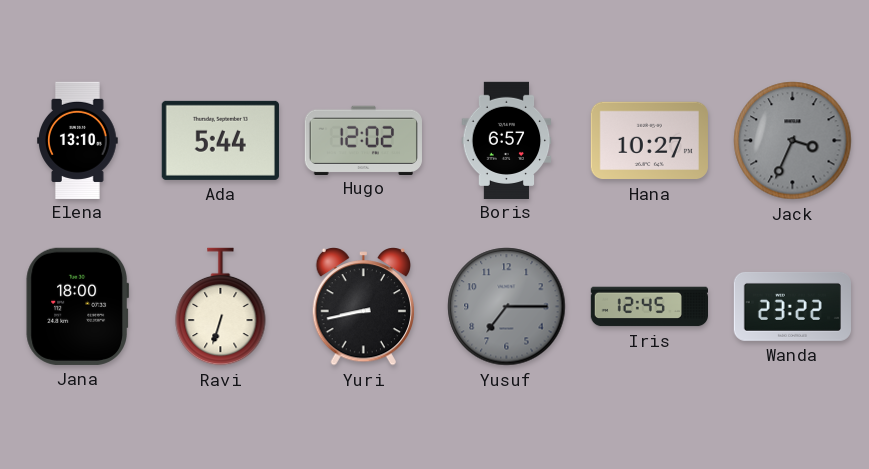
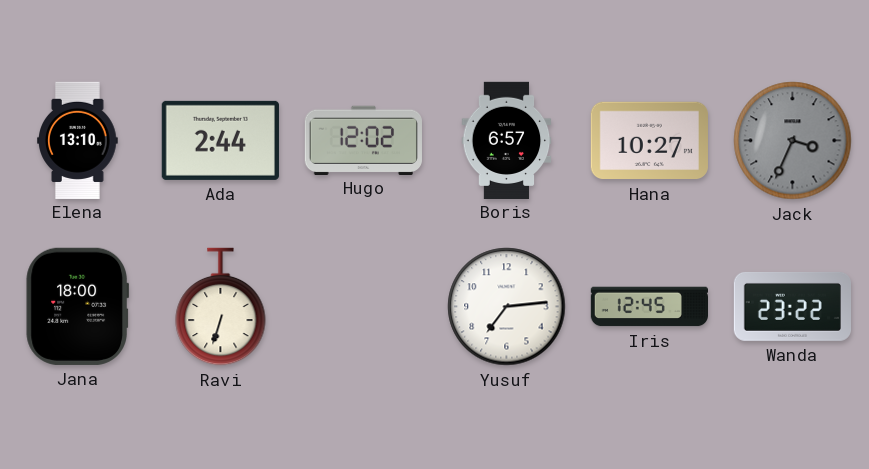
Ada: 5:44 -> 2:44
Yuri: 8:43 -> none
Yusuf: 7:15 -> 7:14
Yusuf dial: grey -> white
